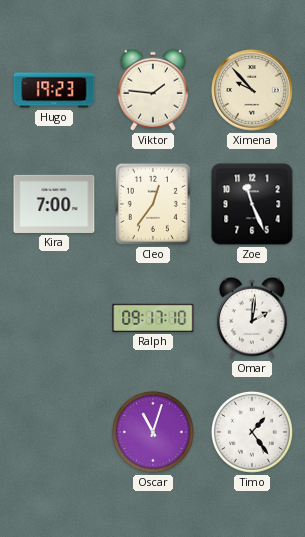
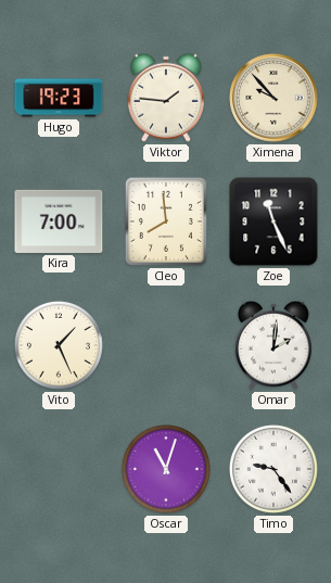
Cleo: 12:36 -> 7:59
Vito: none -> 1:26
Ralph: 09:17 -> none
Timo: 1:24 -> 9:24
